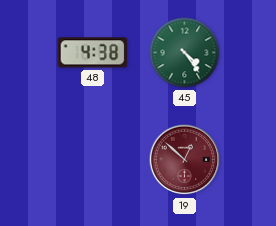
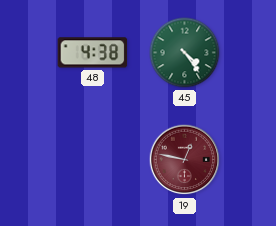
19: 12:52 -> 12:47
